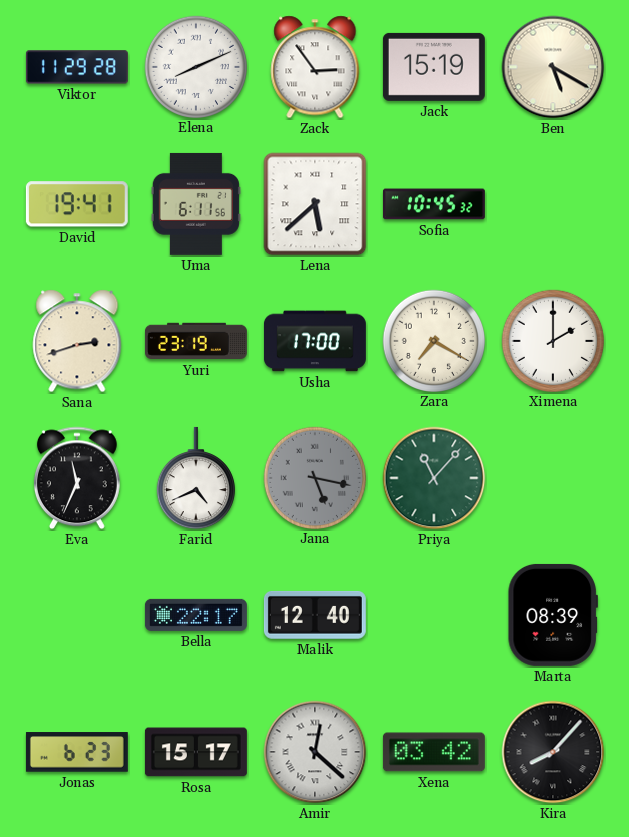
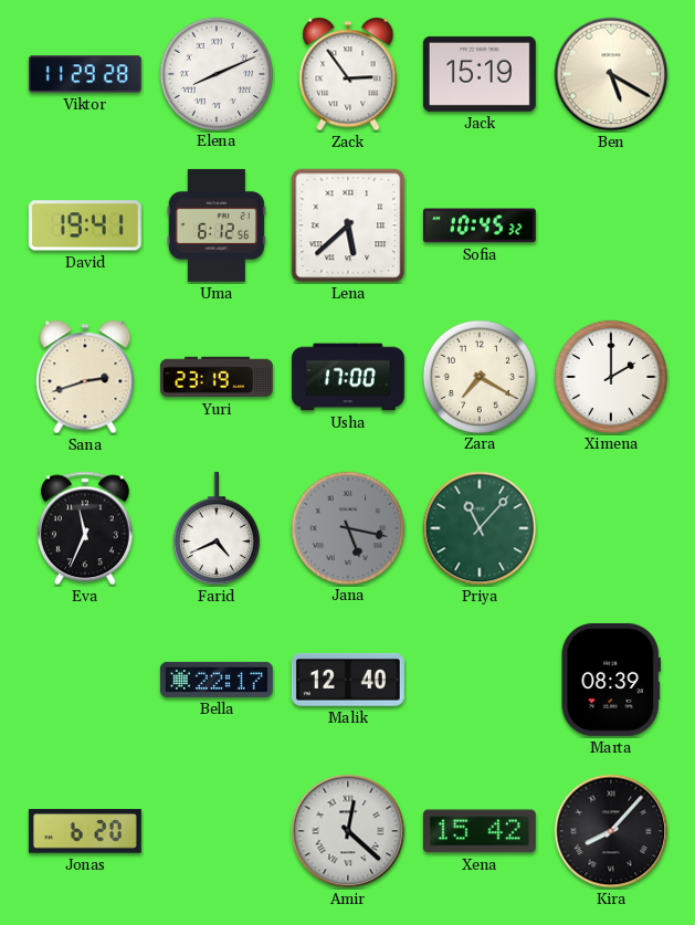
Uma: 6:11 -> 6:12
Jonas: 6:23 -> 6:20
Rosa: 15:17 -> none
Xena: 03:42 -> 15:42
